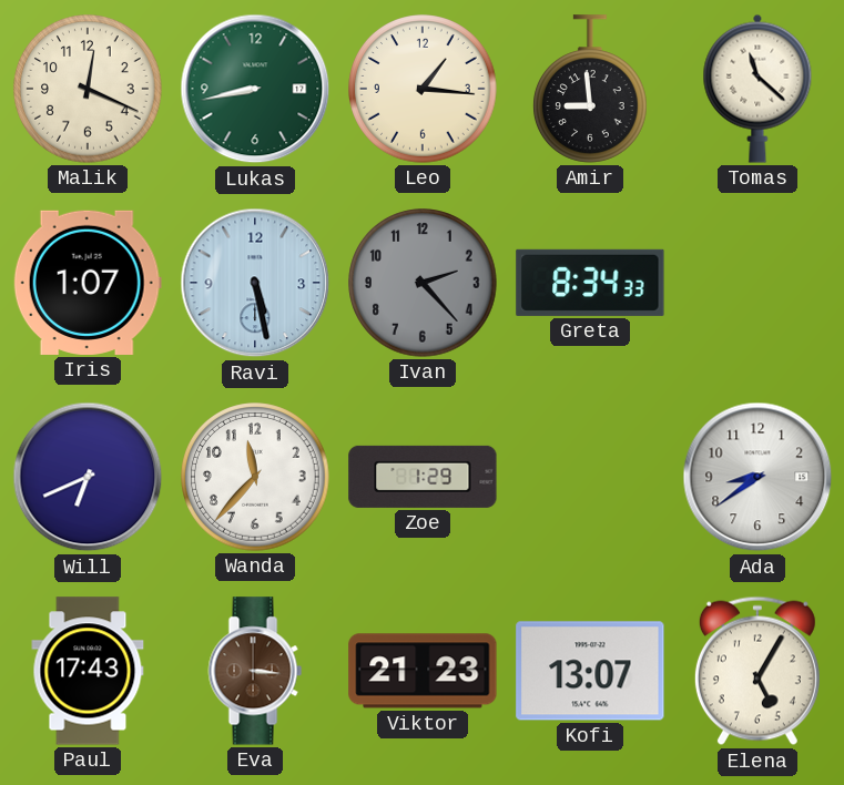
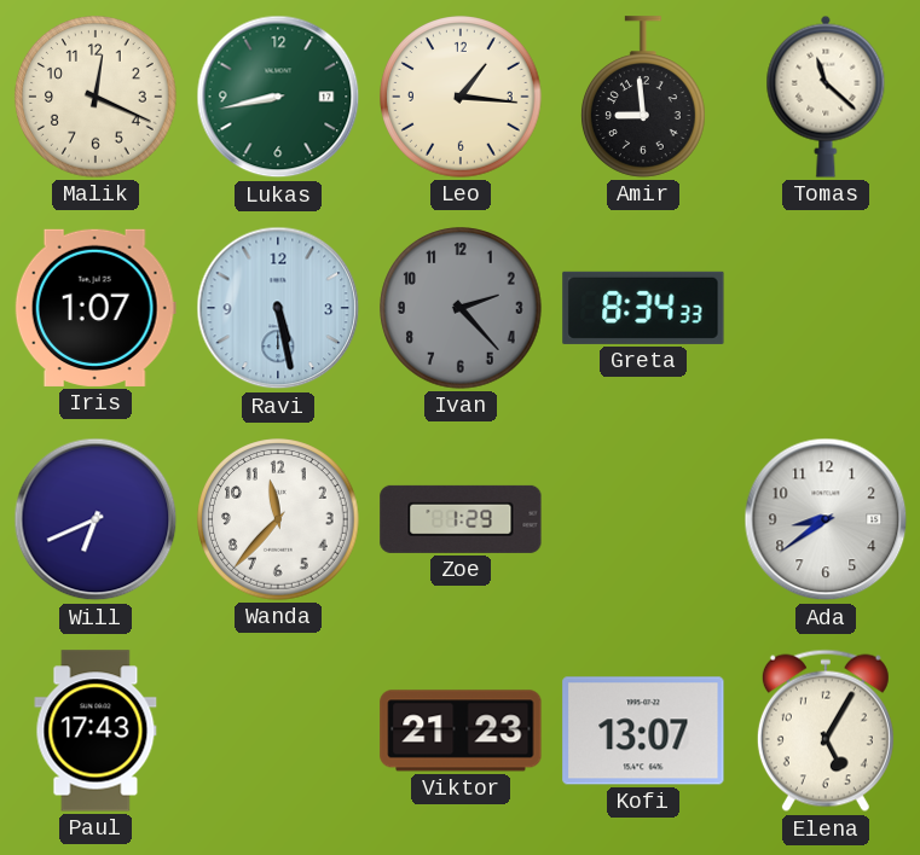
Eva: 3:16 -> none
